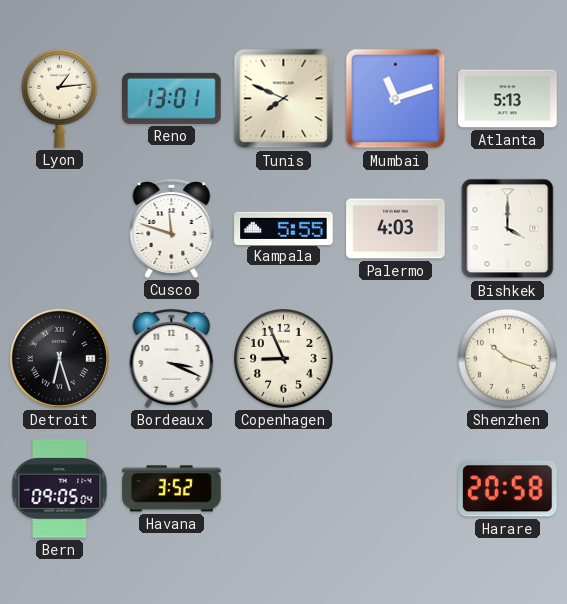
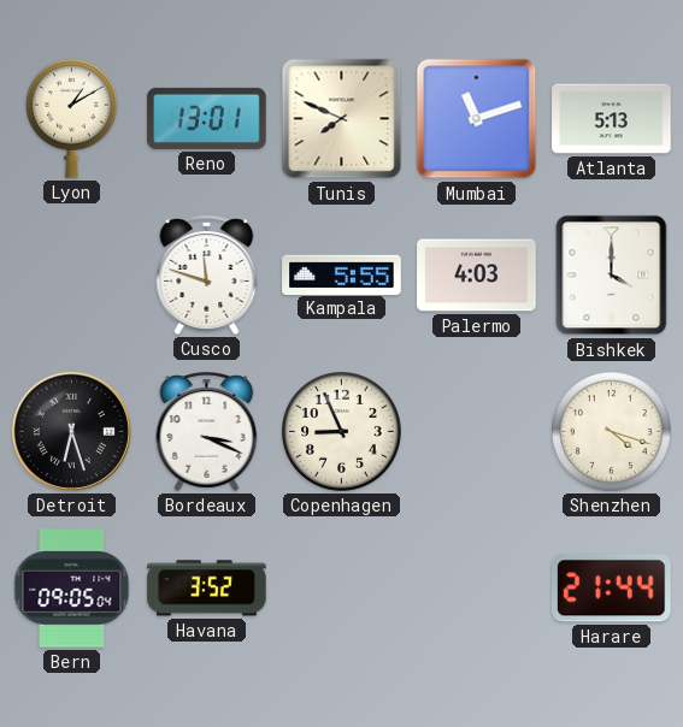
Lyon: 1:14 -> 1:10
Shenzhen: 10:18 -> 4:18
Harare: 20:58 -> 21:44
